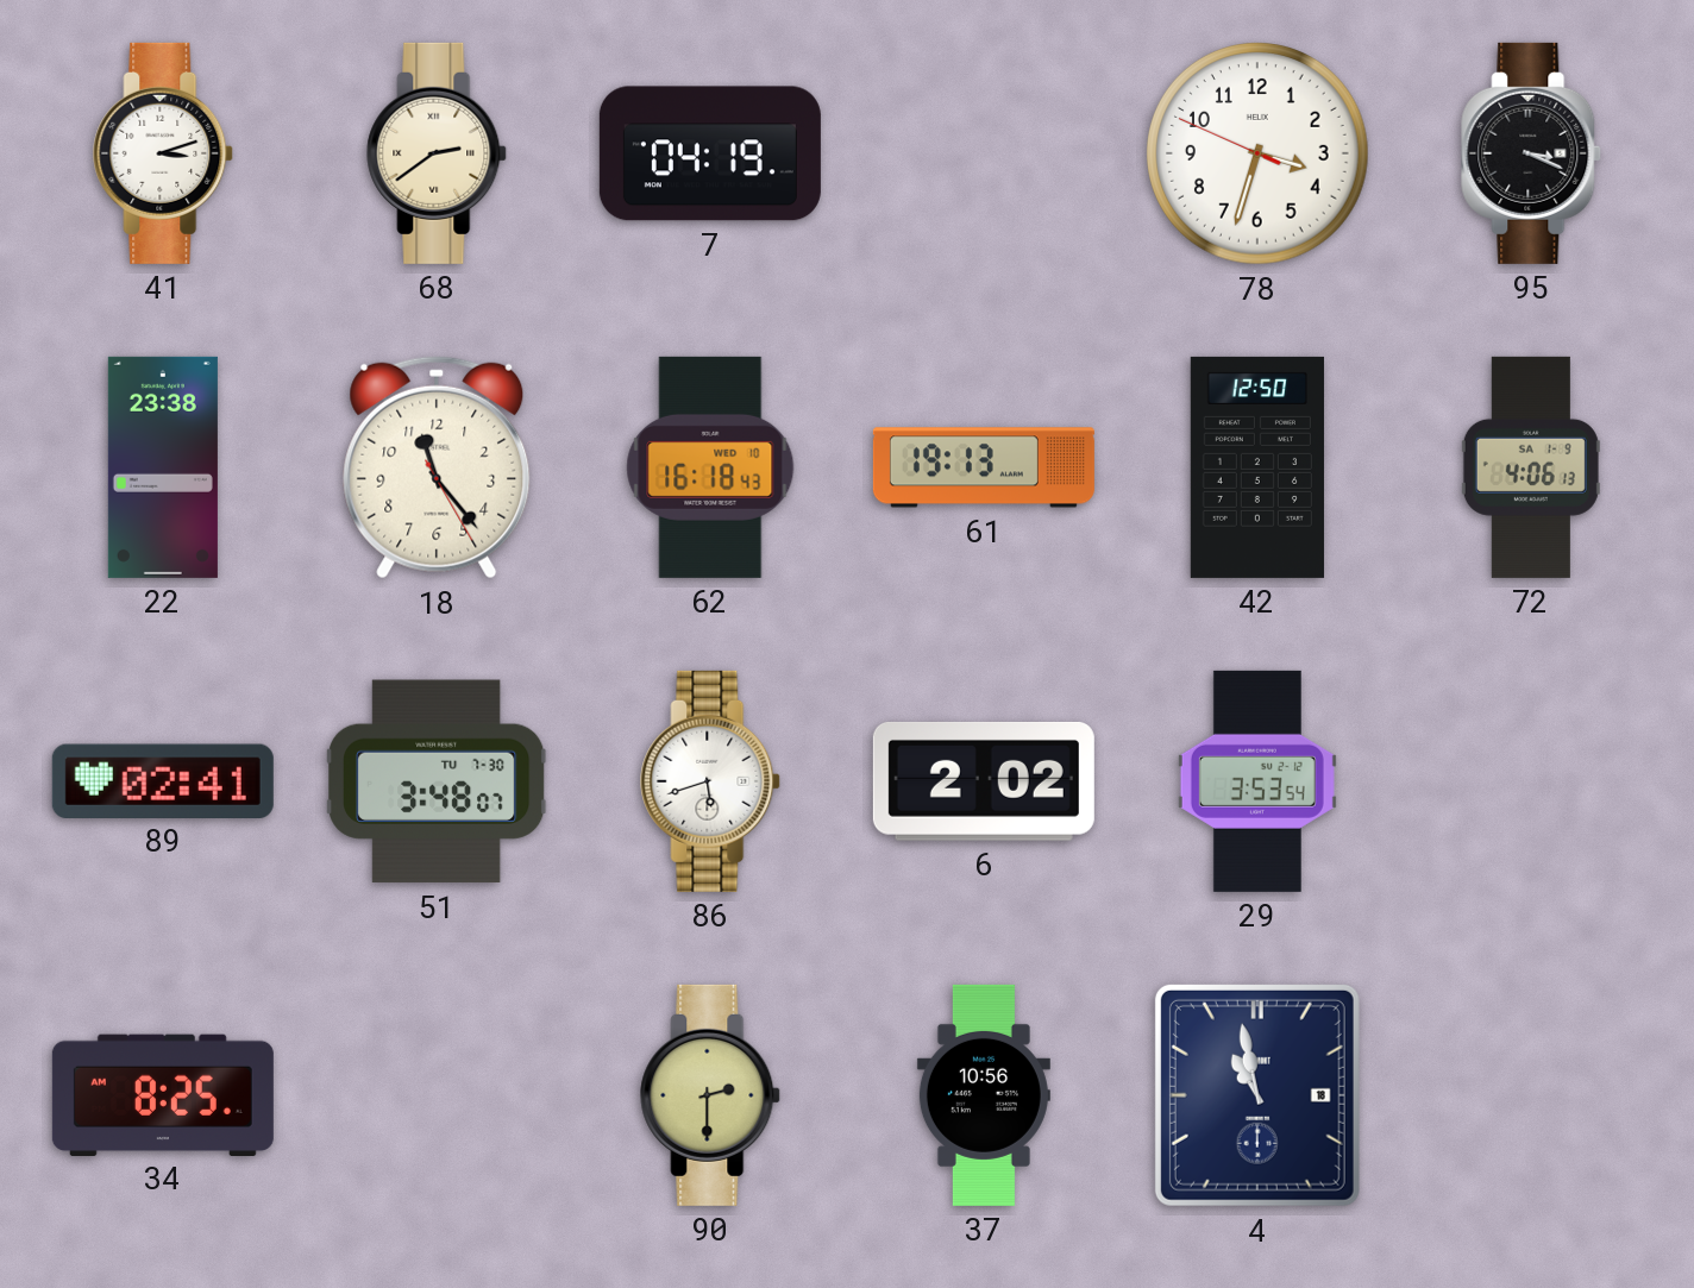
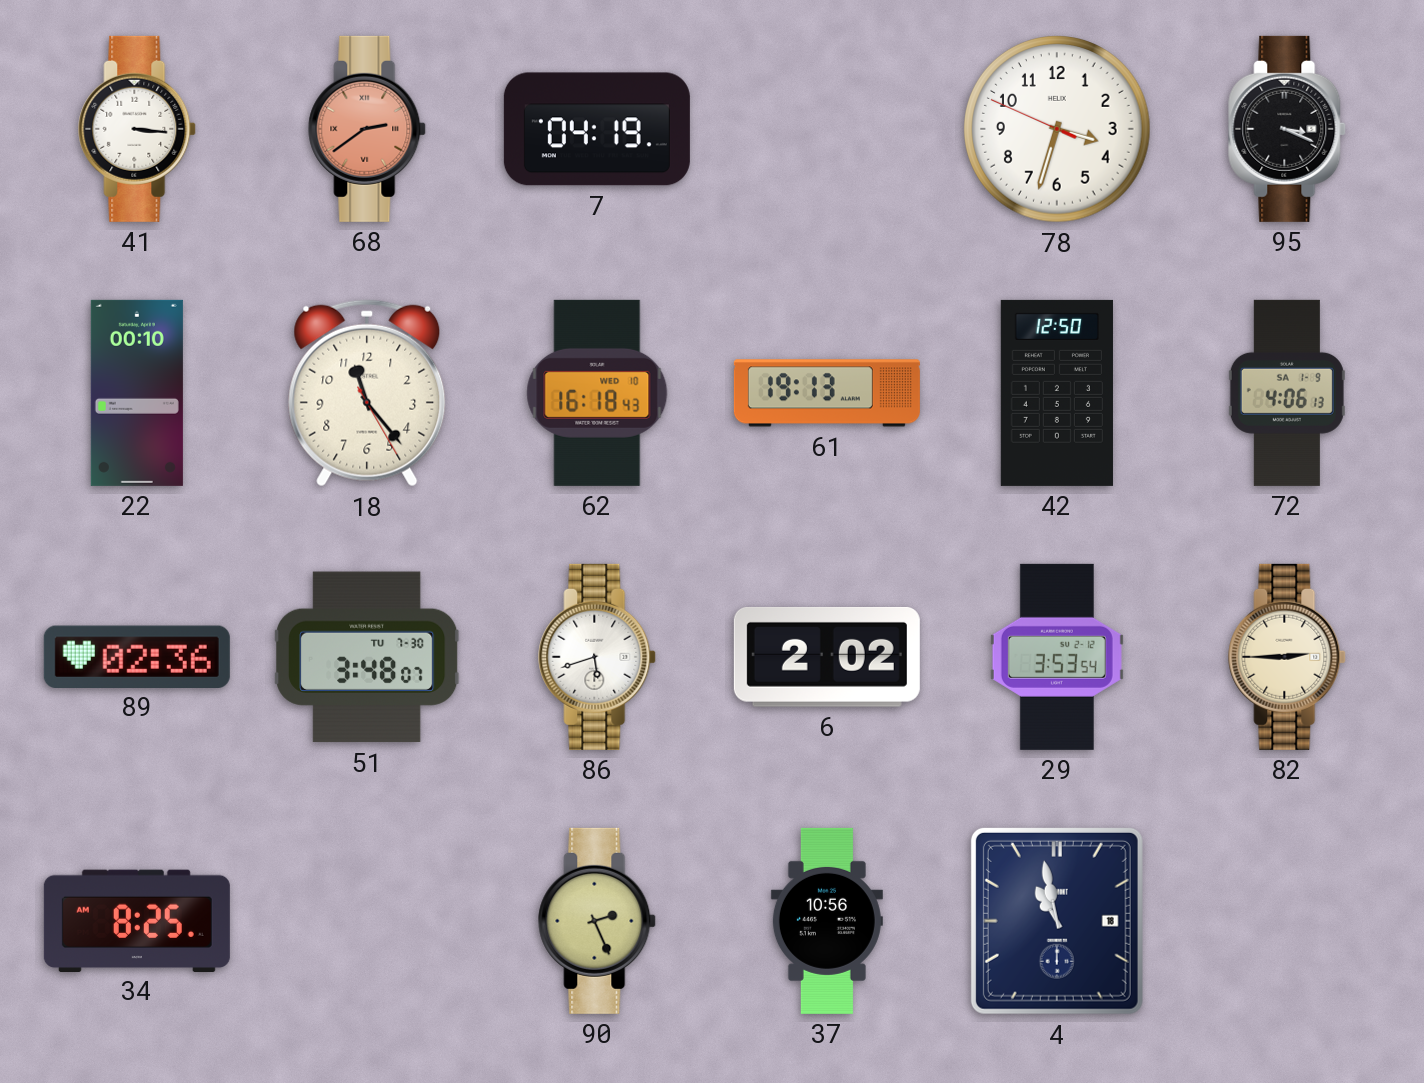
41: 3:12 -> 3:16
68 dial: cream -> salmon
22: 23:38 -> 00:10
89: 02:41 -> 02:36
82: none -> 2:45
90: 2:30 -> 2:26
